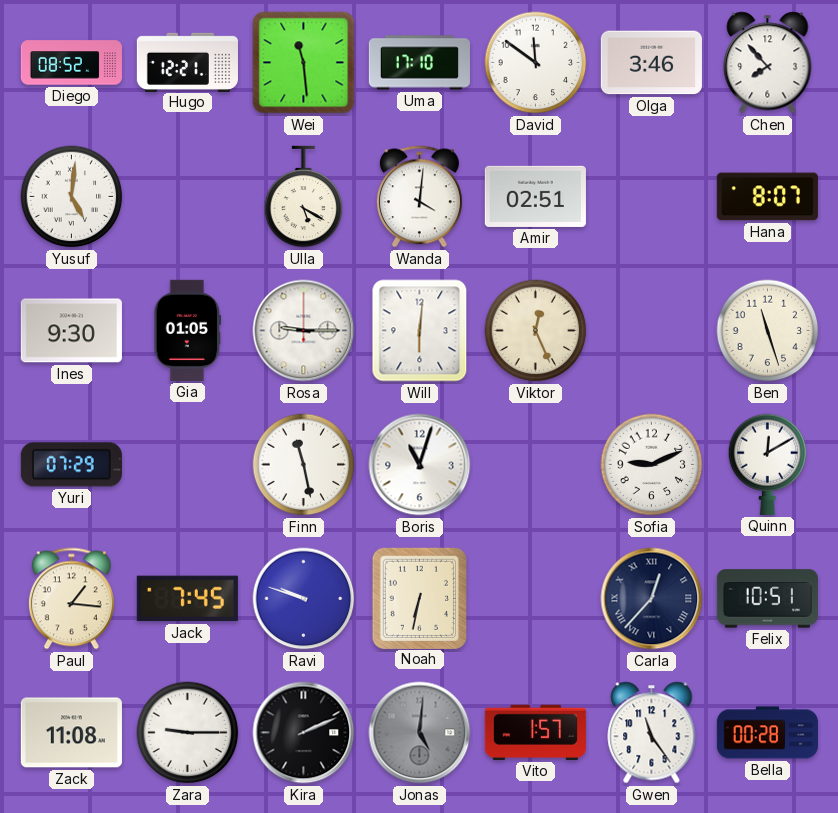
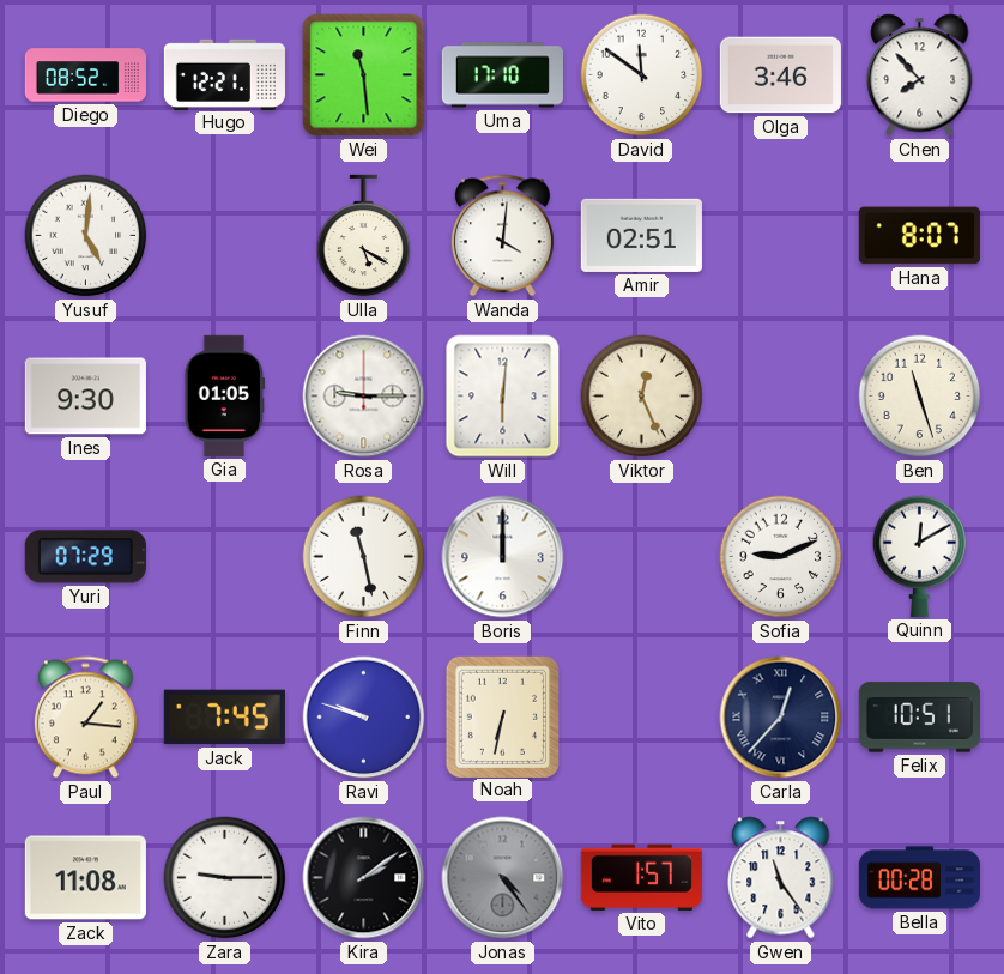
Boris: 11:03 -> 12:00
Kira: 2:11 -> 2:09
Jonas: 5:01 -> 4:24
